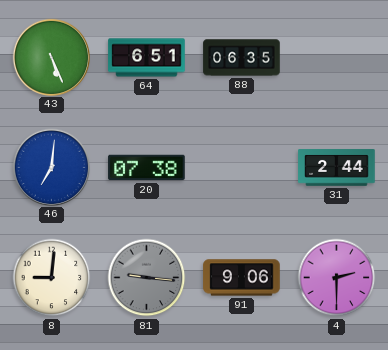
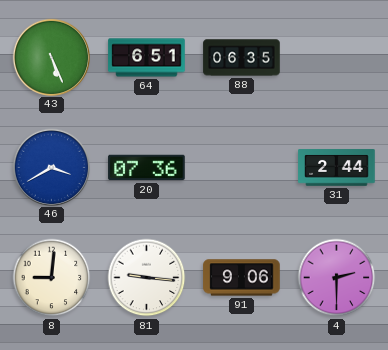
46: 7:01 -> 3:40
20: 07:38 -> 07:36
81 dial: grey -> white
